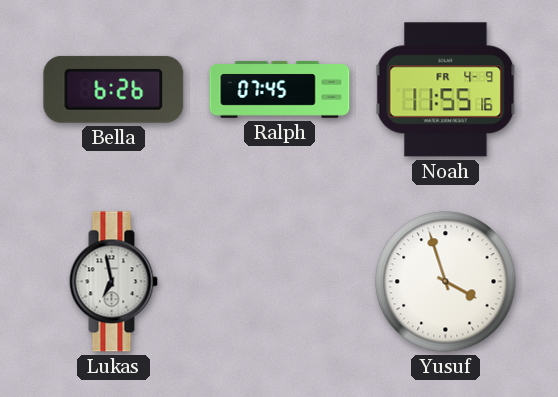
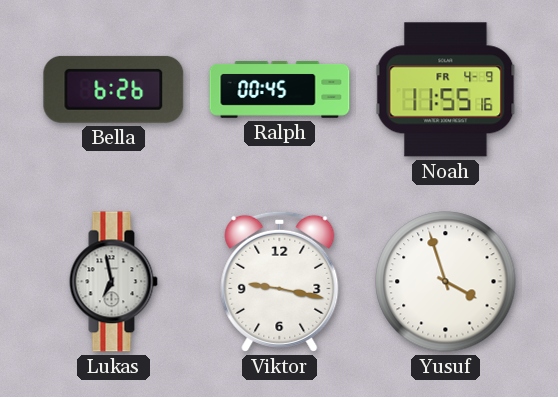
Ralph: 07:45 -> 00:45
Viktor: none -> 9:17
